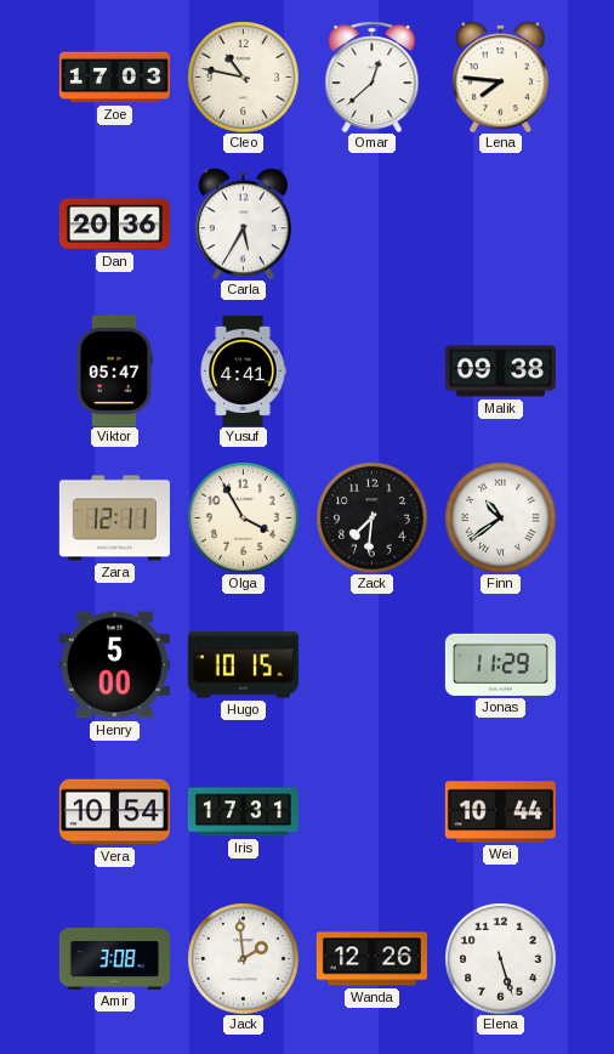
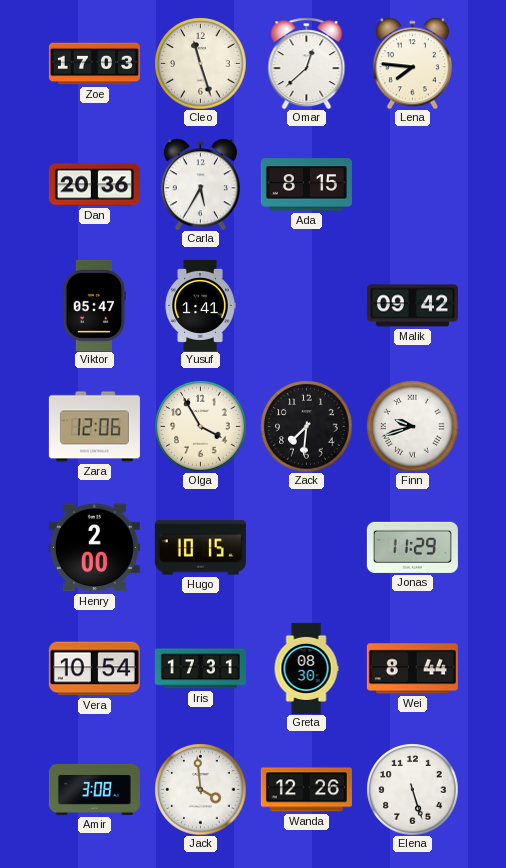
Cleo: 10:47 -> 11:27
Ada: none -> 8:15
Yusuf: 4:41 -> 1:41
Malik: 09:38 -> 09:42
Zara: 12:11 -> 12:06
Finn: 10:39 -> 9:42
Henry: 5:00 -> 2:00
Greta: none -> 08:30
Wei: 10:44 -> 8:44
Jack: 1:59 -> 3:59
